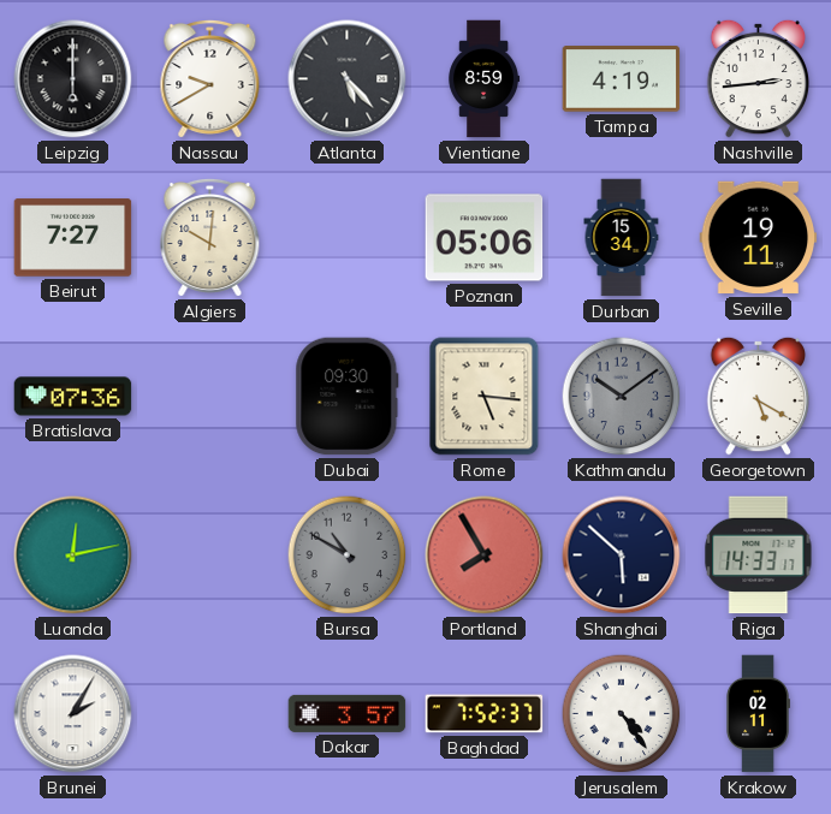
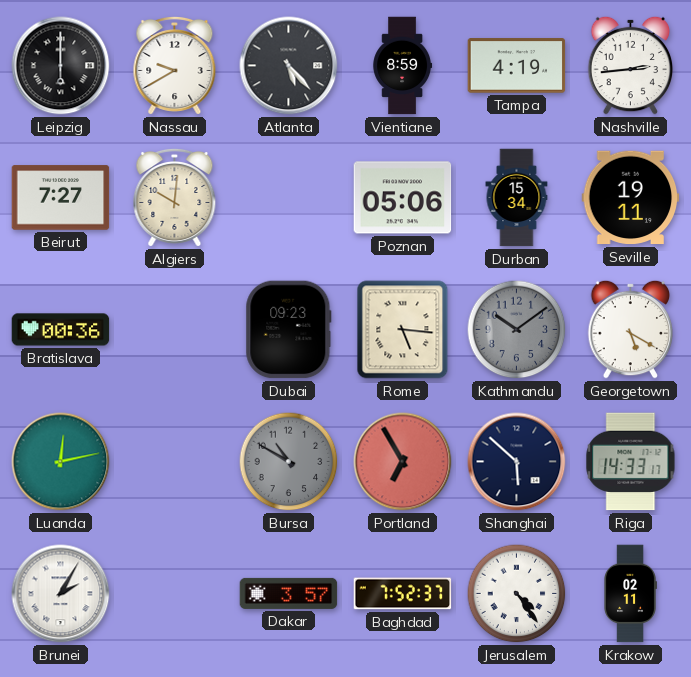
Bratislava: 07:36 -> 00:36
Dubai: 09:30 -> 09:23
Portland: 7:55 -> 6:55
